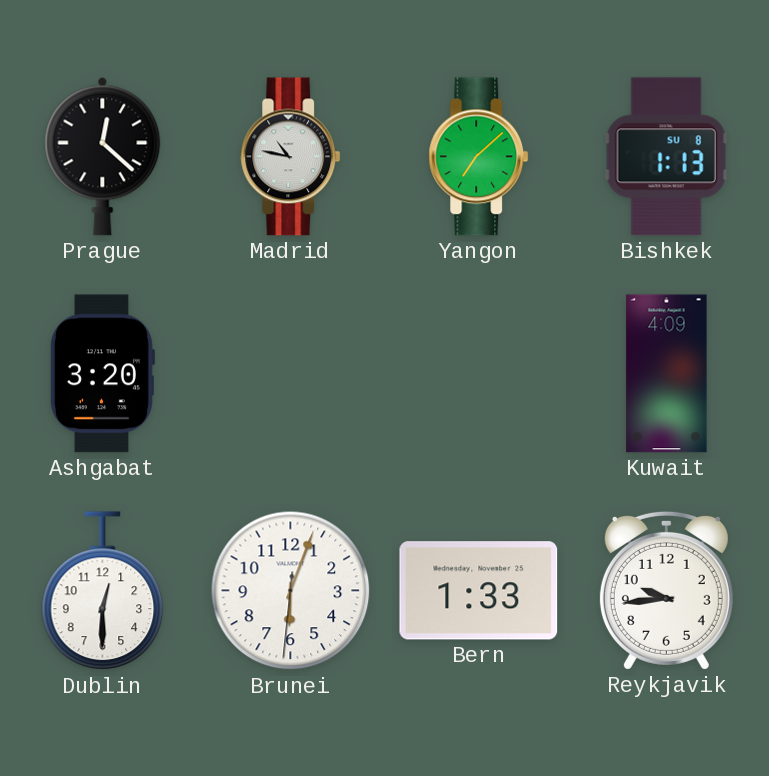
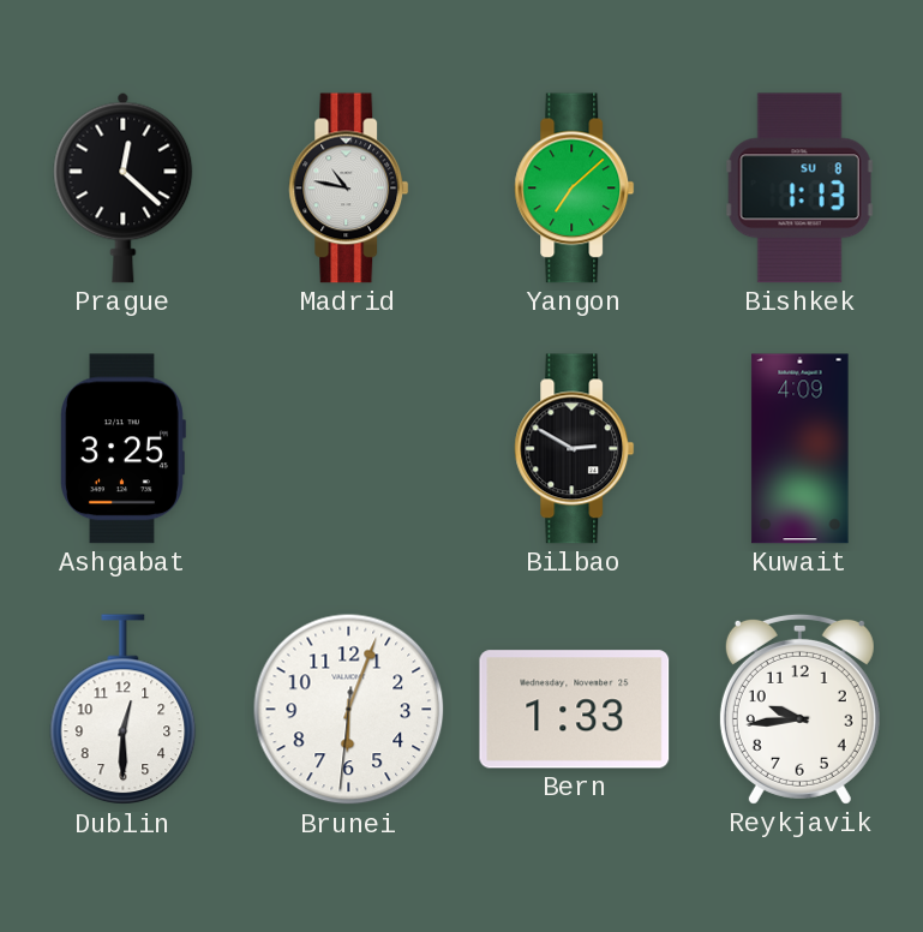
Ashgabat: 3:20 -> 3:25
Bilbao: none -> 2:50
